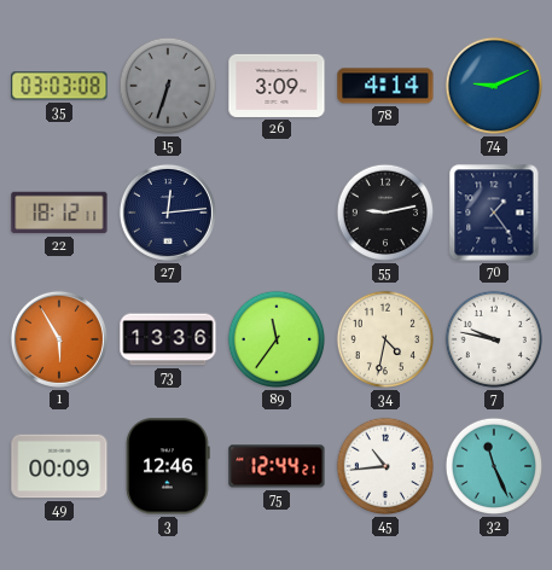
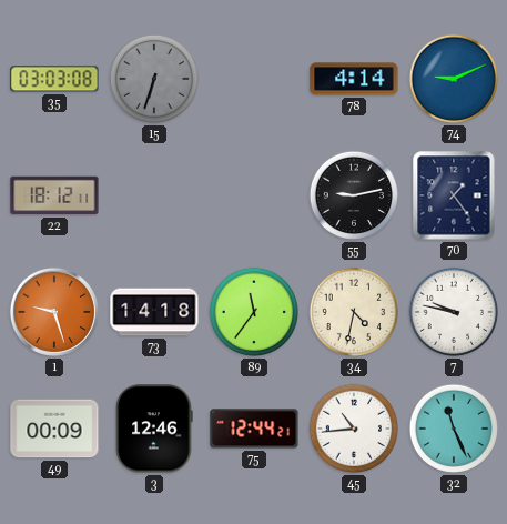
26: 3:09 -> none
27: 12:14 -> none
1: 5:55 -> 9:27
73: 13:36 -> 14:18
